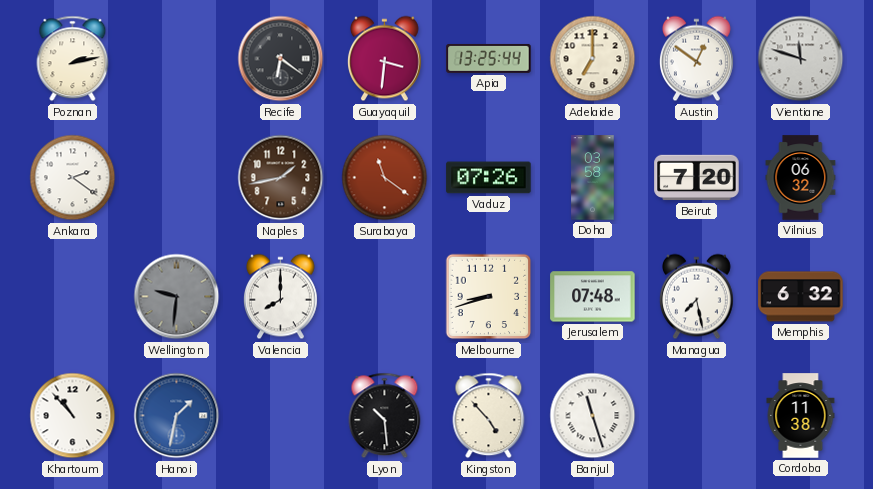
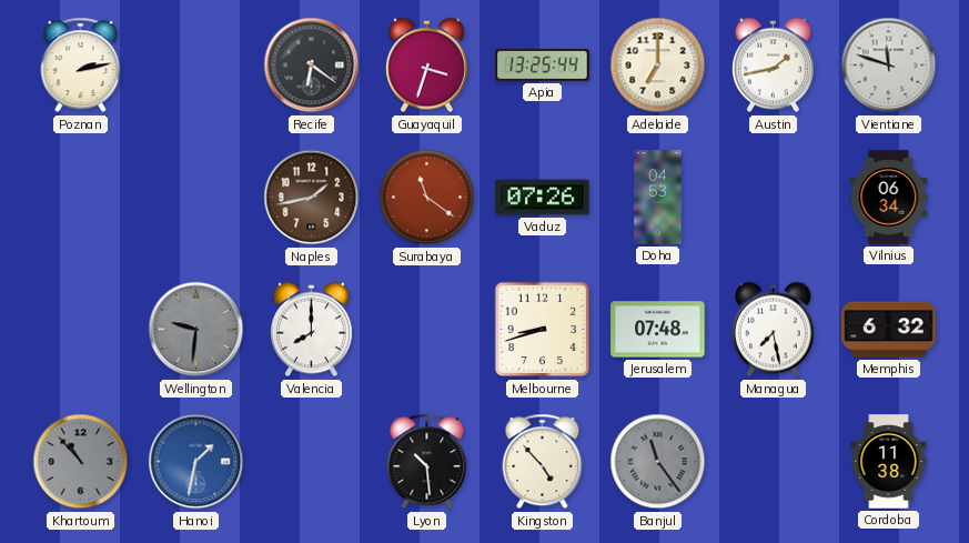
Guayaquil: 3:31 -> 3:33
Austin: 12:51 -> 1:43
Ankara: 2:21 -> none
Doha: 03:58 -> 04:53
Beirut: 7:20 -> none
Vilnius: 06:32 -> 06:34
Khartoum dial: white -> grey
Banjul: 11:27 -> 11:24
Banjul dial: white -> grey
